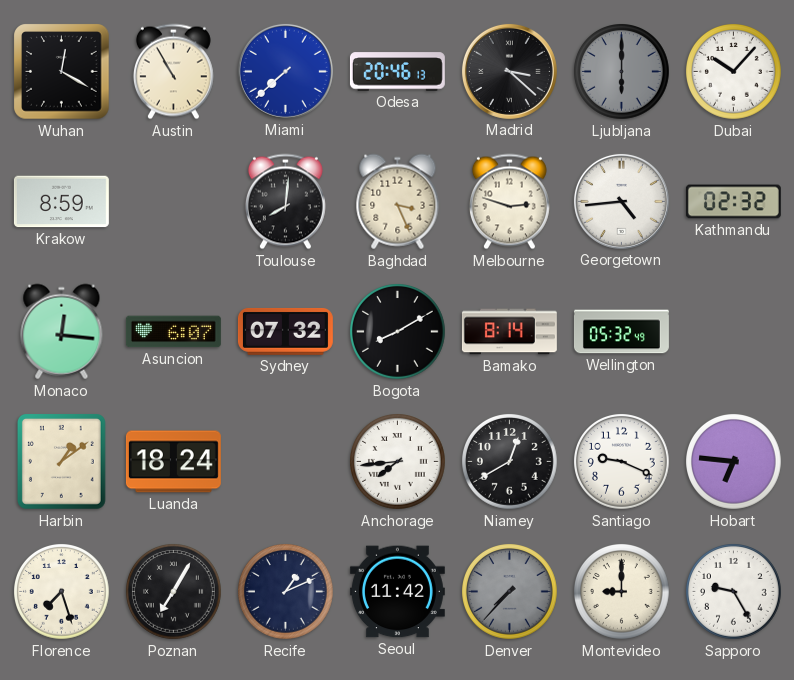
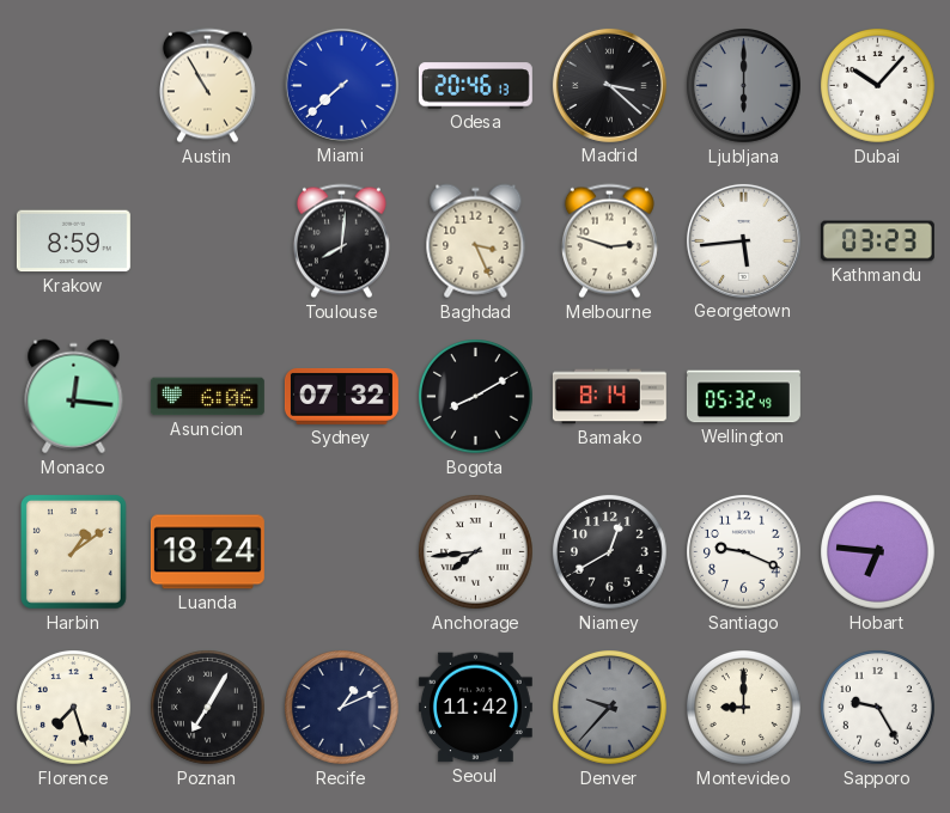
Wuhan: 12:20 -> none
Georgetown: 4:44 -> 5:44
Kathmandu: 02:32 -> 03:23
Asuncion: 6:07 -> 6:06
Denver: 7:37 -> 9:37
